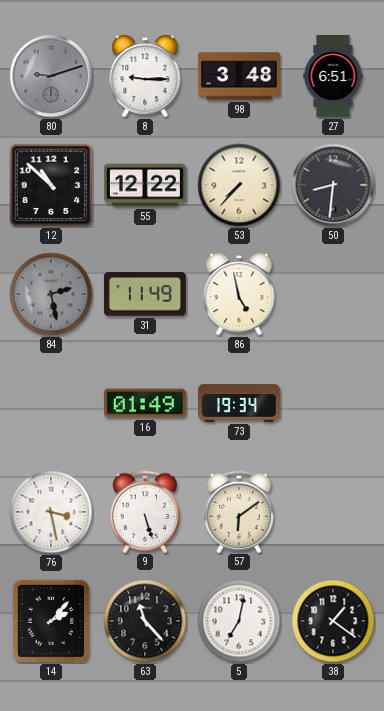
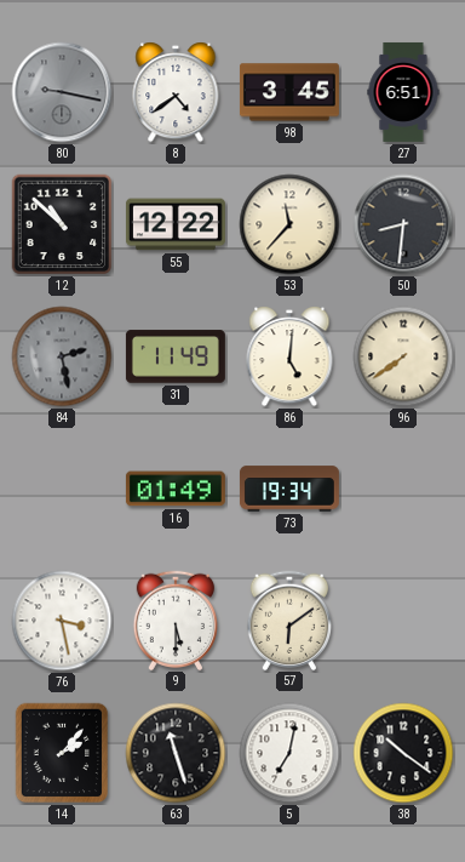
80: 9:12 -> 9:17
8: 9:15 -> 4:39
98: 3:48 -> 3:45
53: 7:37 -> 11:37
86: 4:58 -> 5:01
96: none -> 7:39
9: 5:27 -> 5:30
63: 11:23 -> 11:27
38: 1:21 -> 10:21
